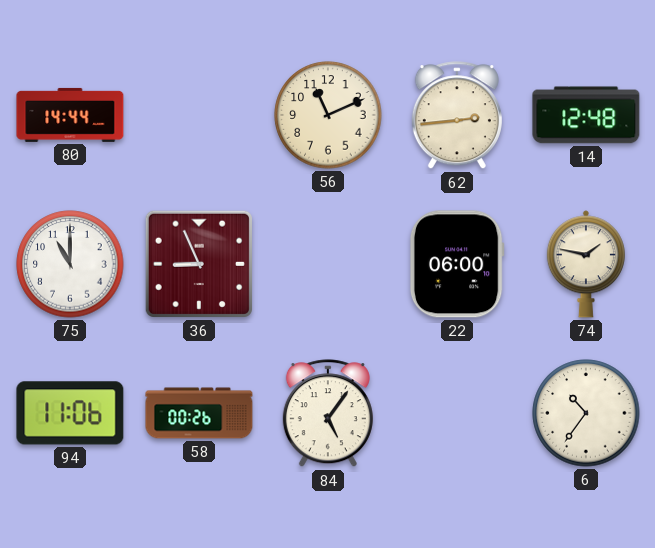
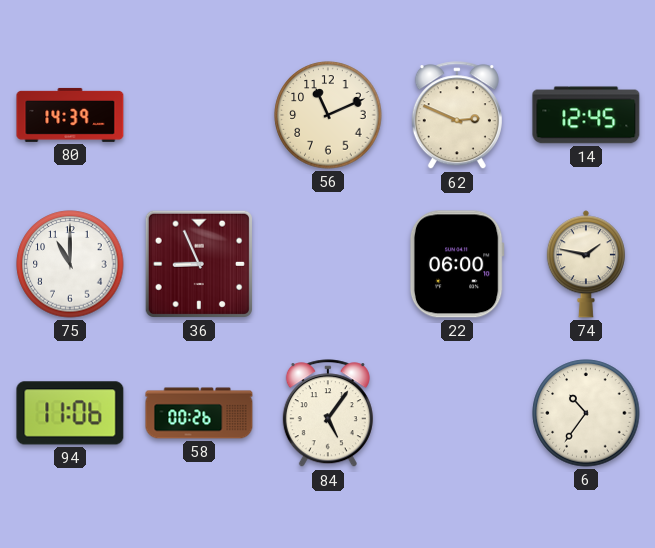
80: 14:44 -> 14:39
62: 2:44 -> 2:49
14: 12:48 -> 12:45
